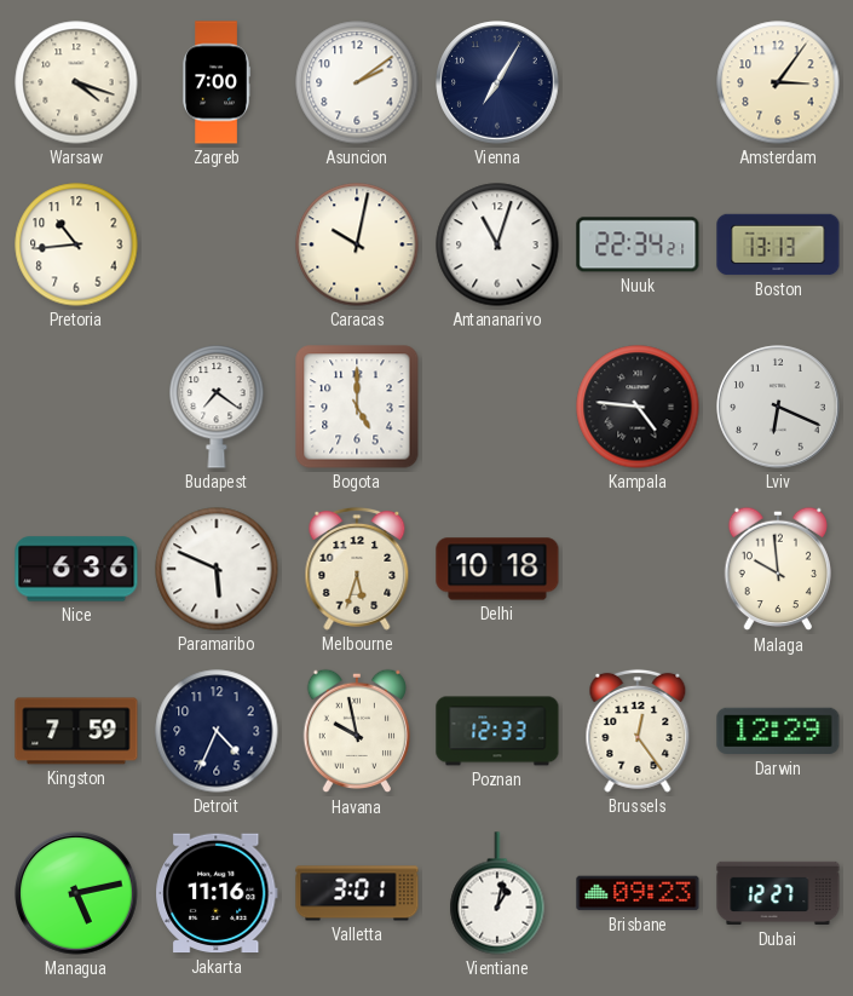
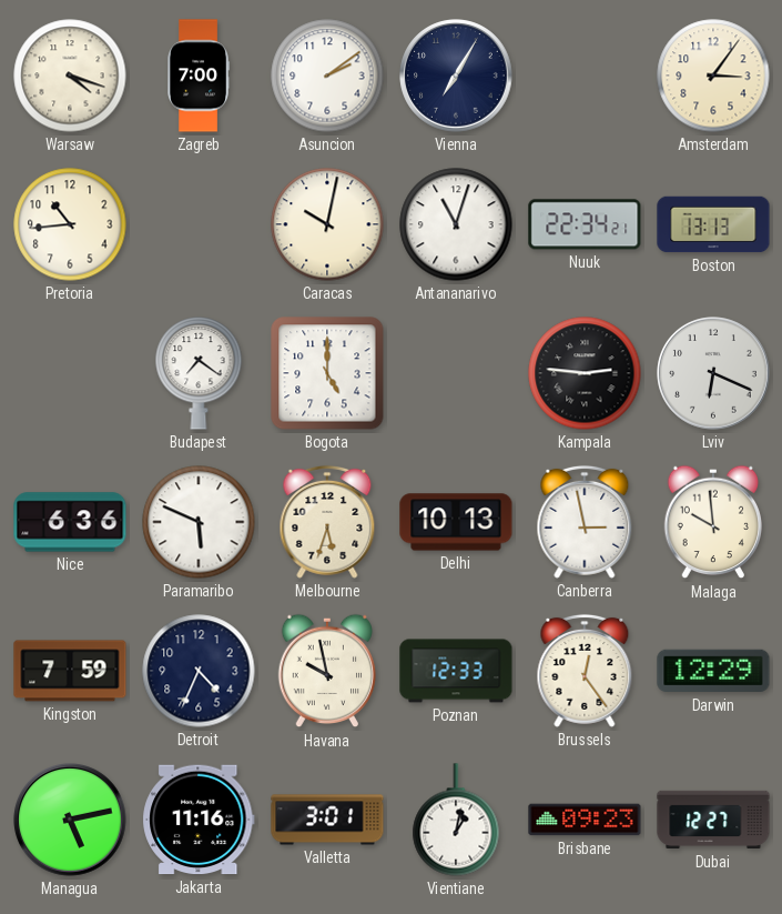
Kampala: 4:46 -> 2:46
Delhi: 10:18 -> 10:13
Canberra: none -> 2:58
